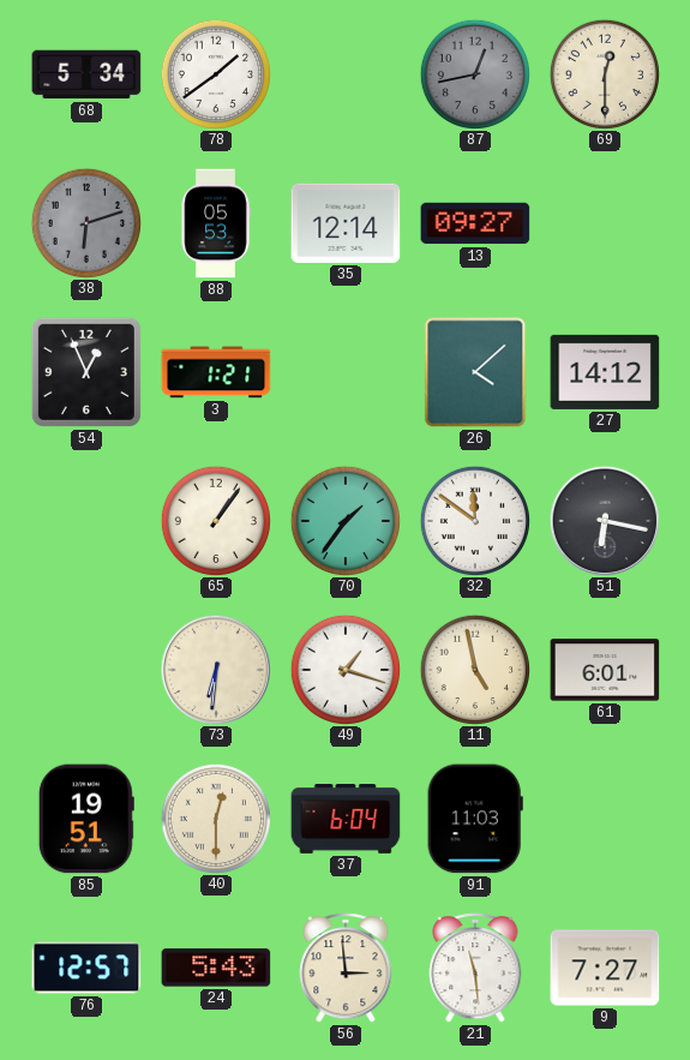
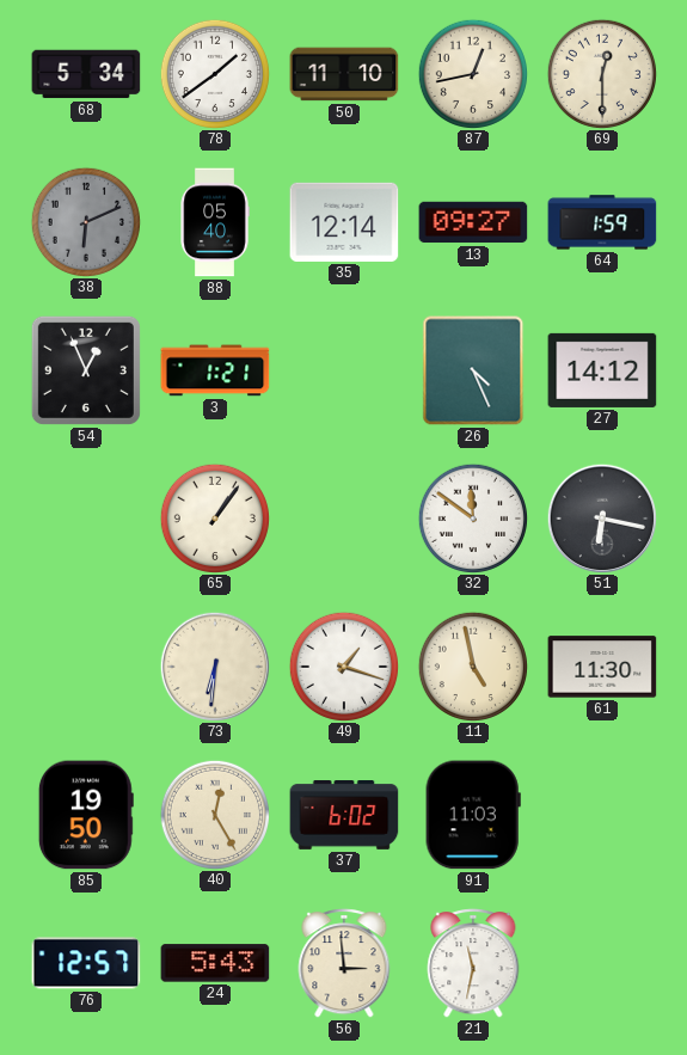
50: none -> 11:10
87 dial: grey -> cream
38: 6:12 -> 6:11
88: 05:53 -> 05:40
64: none -> 1:59
26: 4:08 -> 4:26
70: 1:36 -> none
61: 6:01 -> 11:30
85: 19:51 -> 19:50
40: 12:30 -> 12:25
37: 6:04 -> 6:02
21: 11:29 -> 11:32
9: 7:27 -> none
